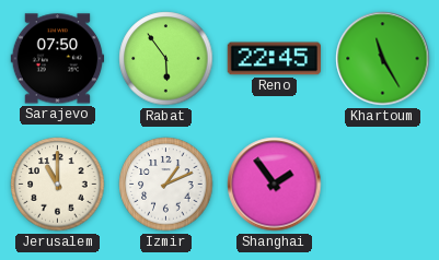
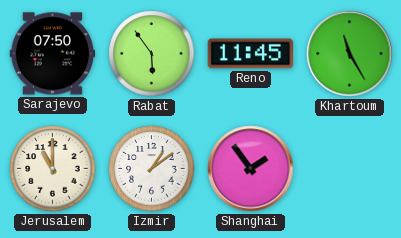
Reno: 22:45 -> 11:45
Izmir: 1:11 -> 1:09
